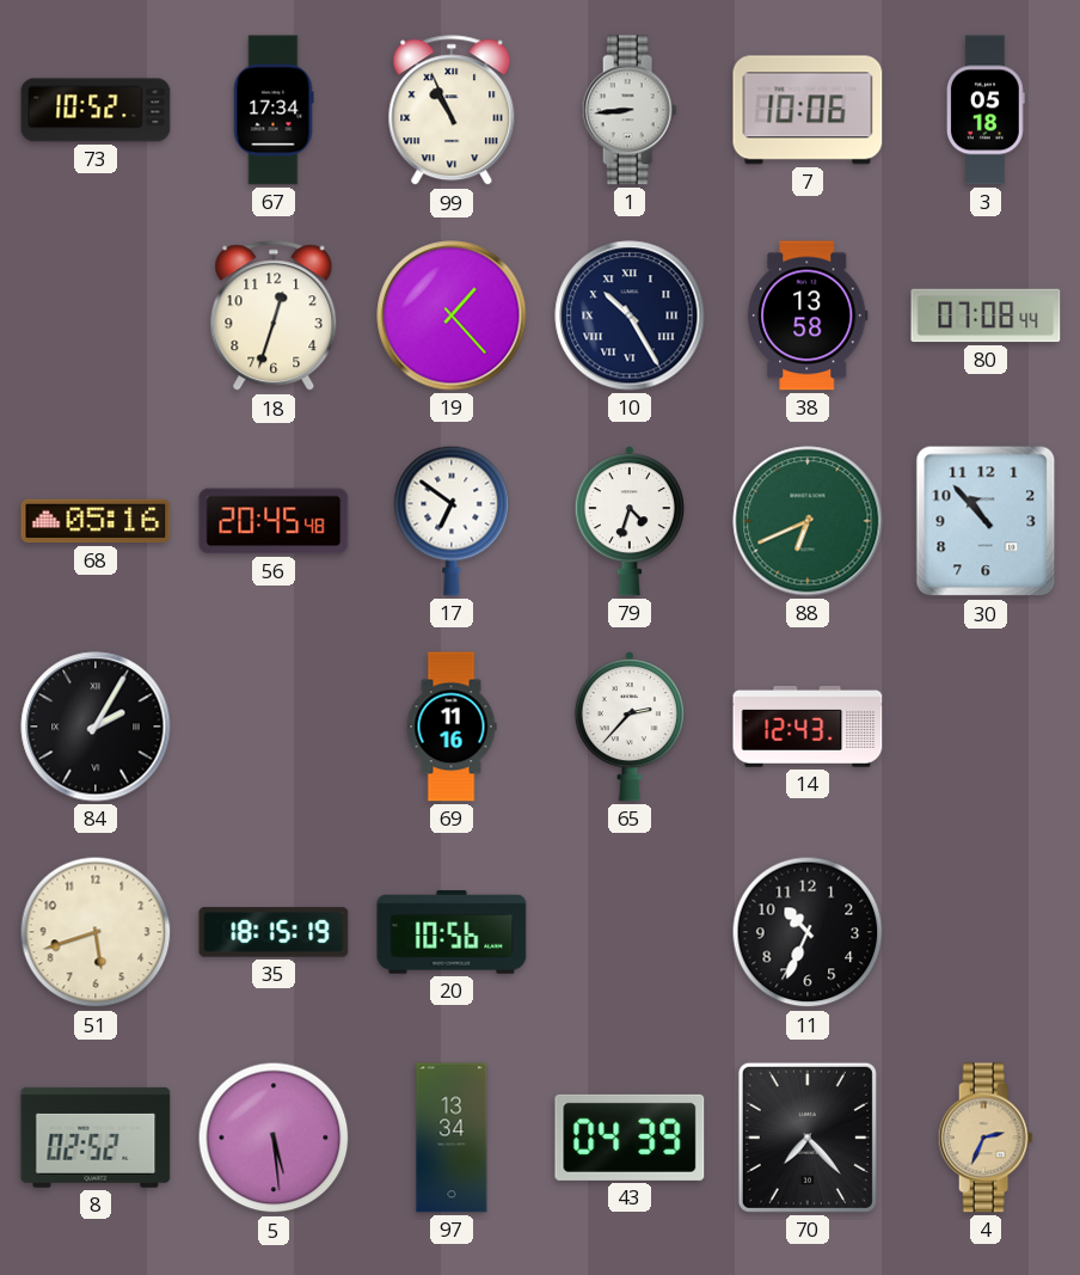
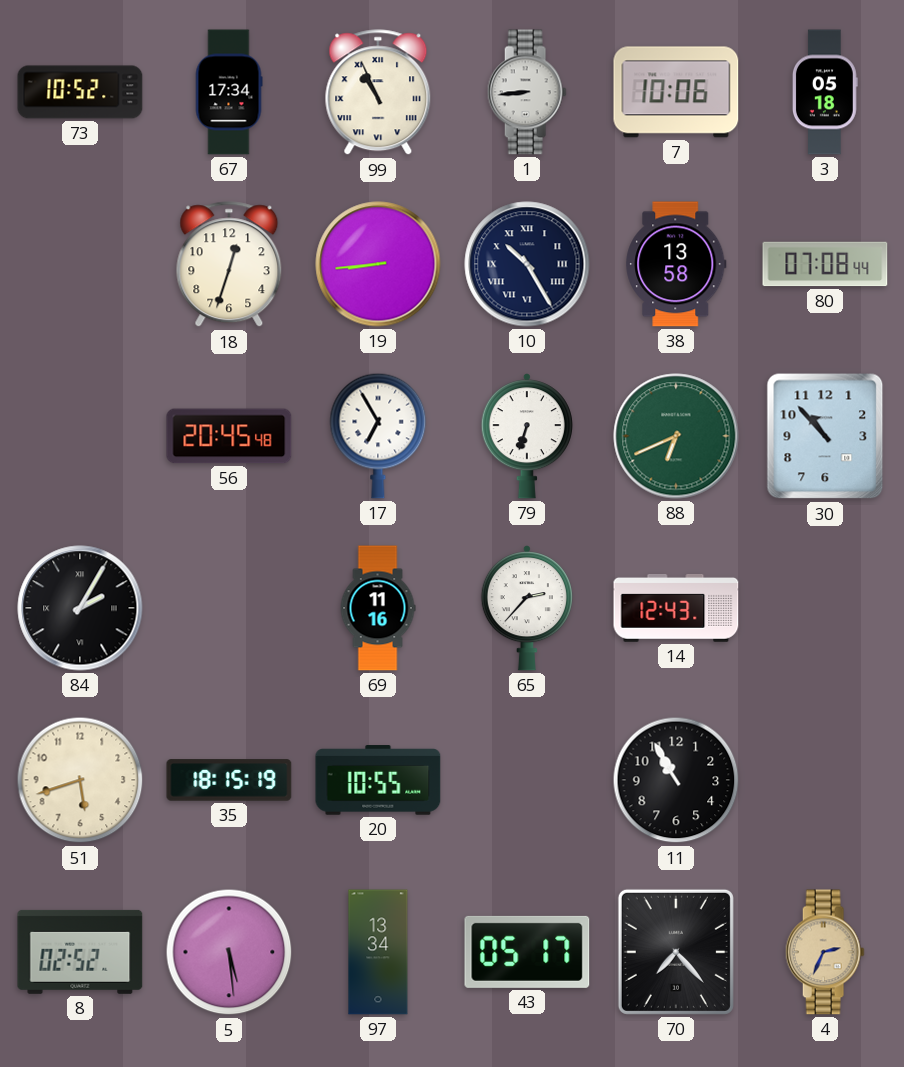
19: 1:23 -> 8:44
68: 05:16 -> none
17: 6:51 -> 6:55
79: 4:33 -> 6:33
20: 10:56 -> 10:55
11: 10:34 -> 10:55
43: 04:39 -> 05:17
